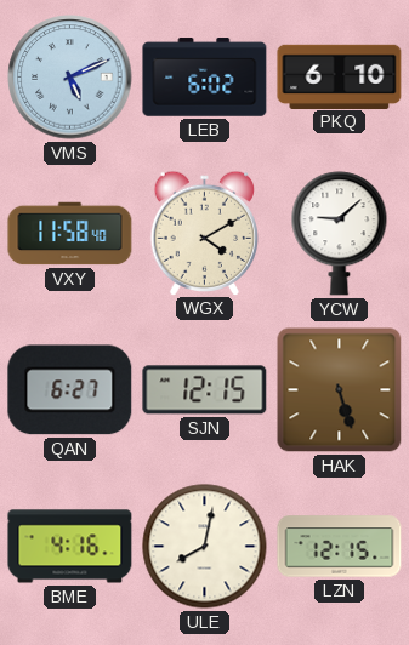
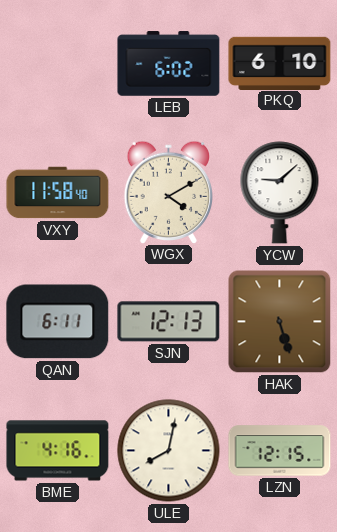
VMS: 5:11 -> none
QAN: 6:27 -> 6:11
SJN: 12:15 -> 12:13
